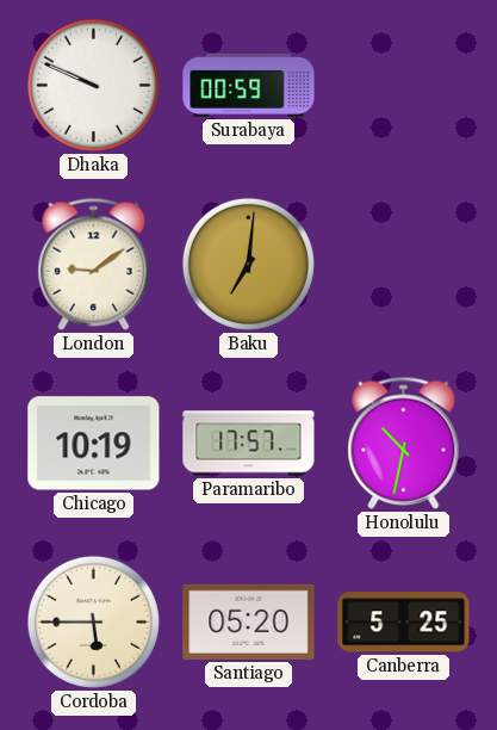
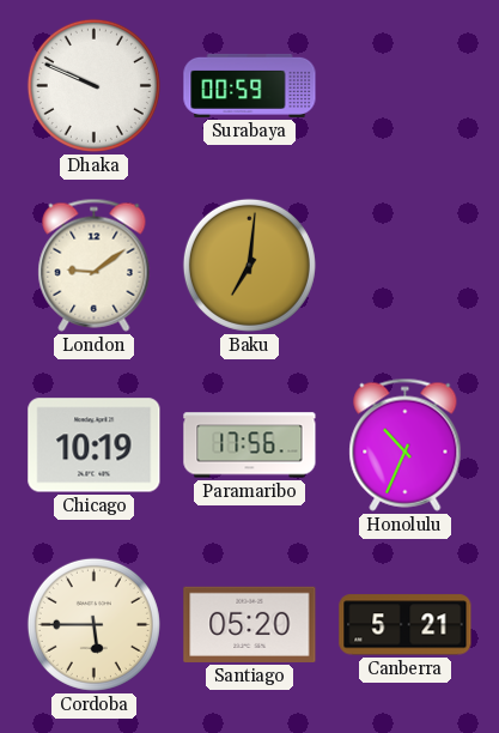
Paramaribo: 17:57 -> 17:56
Honolulu: 10:32 -> 10:34
Canberra: 5:25 -> 5:21
